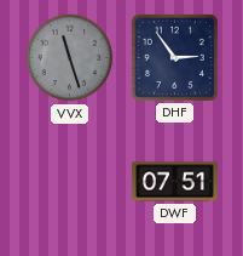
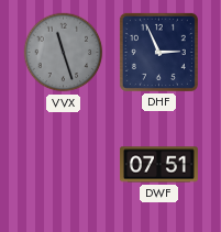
DHF: 2:54 -> 2:56
